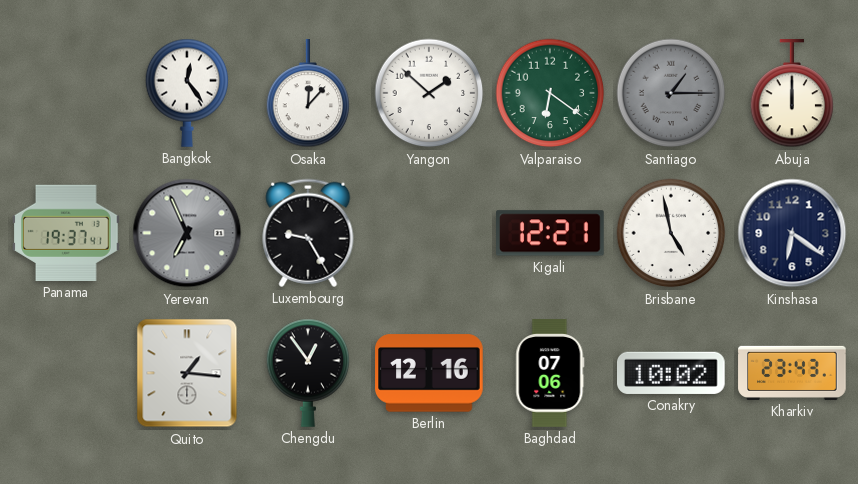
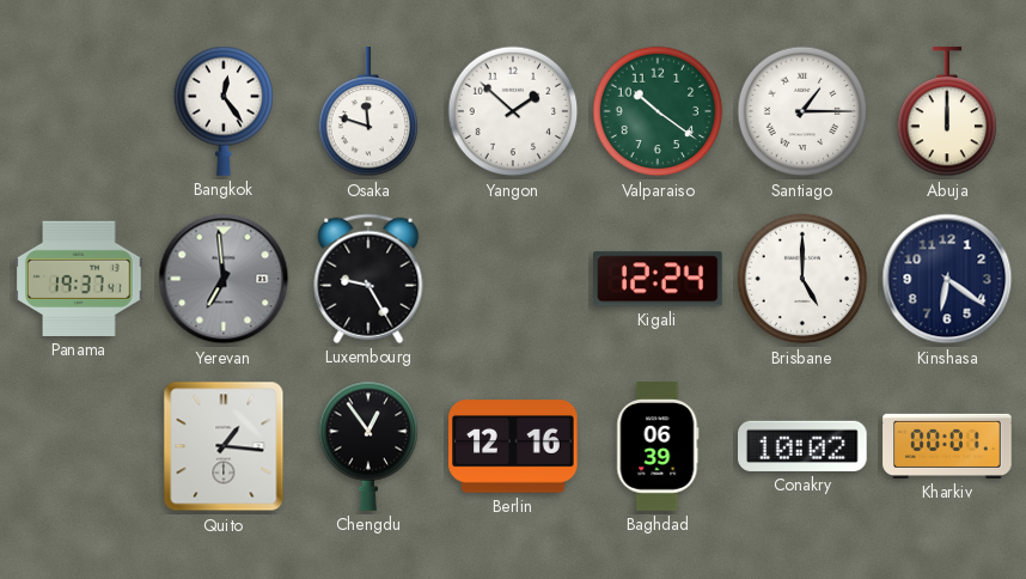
Osaka: 12:07 -> 11:48
Valparaiso: 6:21 -> 10:21
Santiago dial: grey -> white
Yerevan: 6:56 -> 6:59
Kigali: 12:21 -> 12:24
Brisbane: 4:58 -> 5:00
Baghdad: 07:06 -> 06:39
Kharkiv: 23:43 -> 00:01
